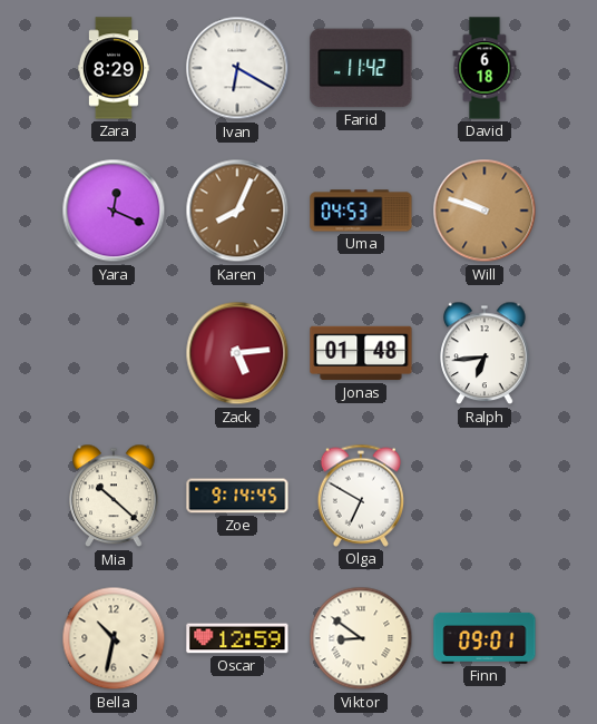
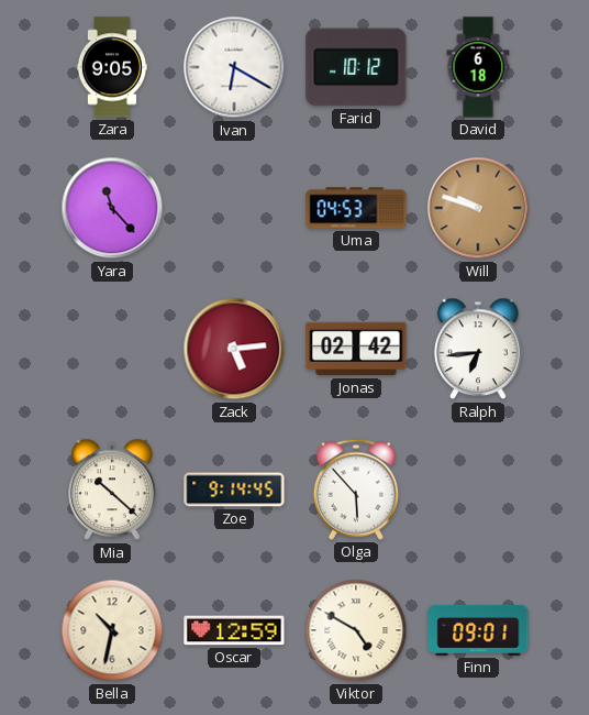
Zara: 8:29 -> 9:05
Farid: 11:42 -> 10:12
Yara: 12:19 -> 11:23
Karen: 8:04 -> none
Jonas: 01:48 -> 02:42
Olga: 6:50 -> 5:53
Viktor: 8:51 -> 4:50
